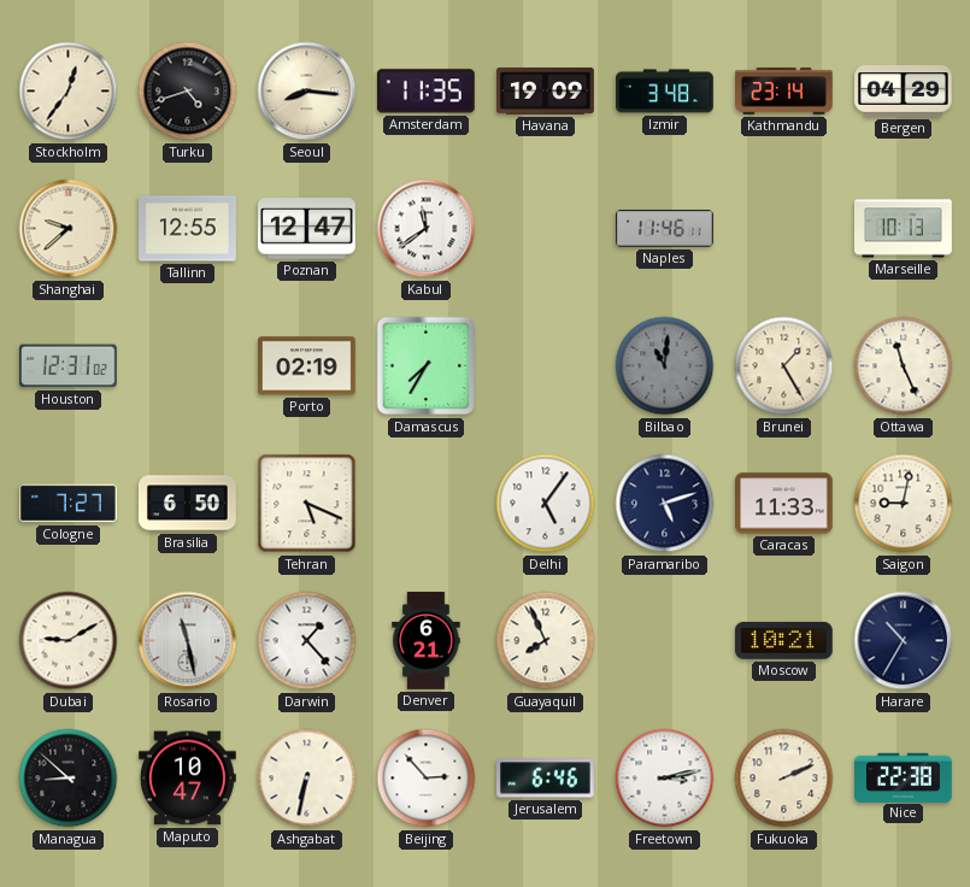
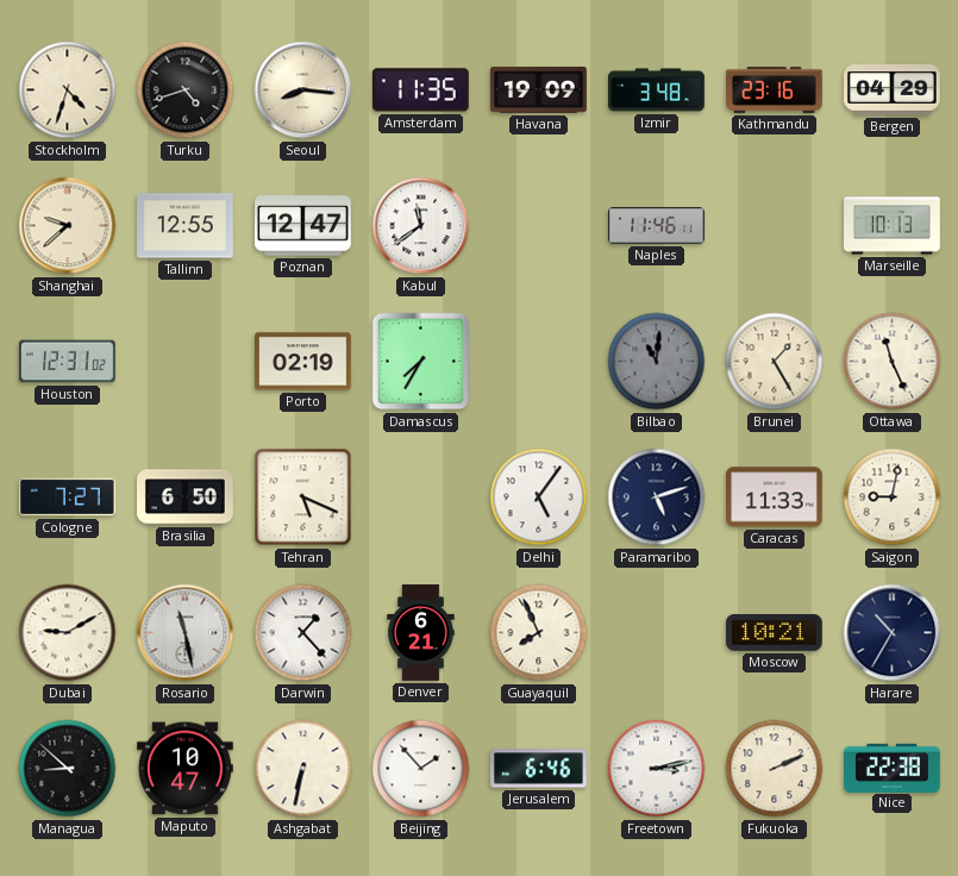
Stockholm: 12:36 -> 4:33
Kathmandu: 23:14 -> 23:16
Beijing: 2:53 -> 1:53
